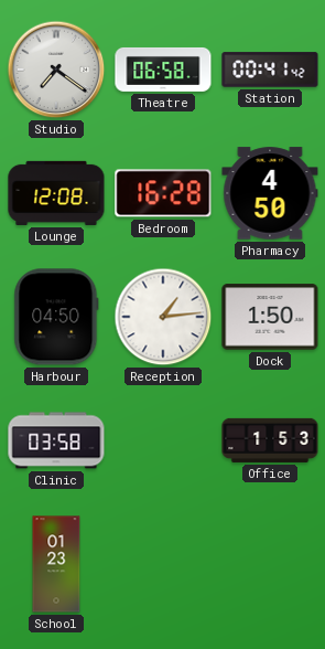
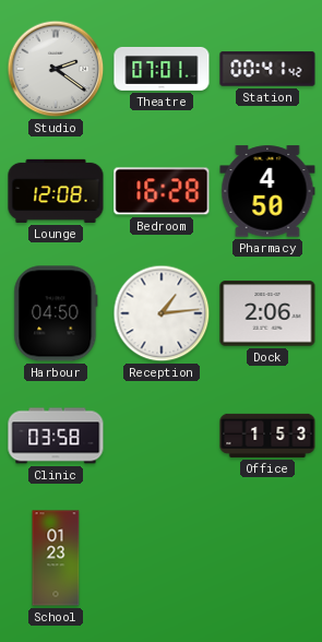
Studio: 7:21 -> 2:21
Theatre: 06:58 -> 07:01
Dock: 1:50 -> 2:06
